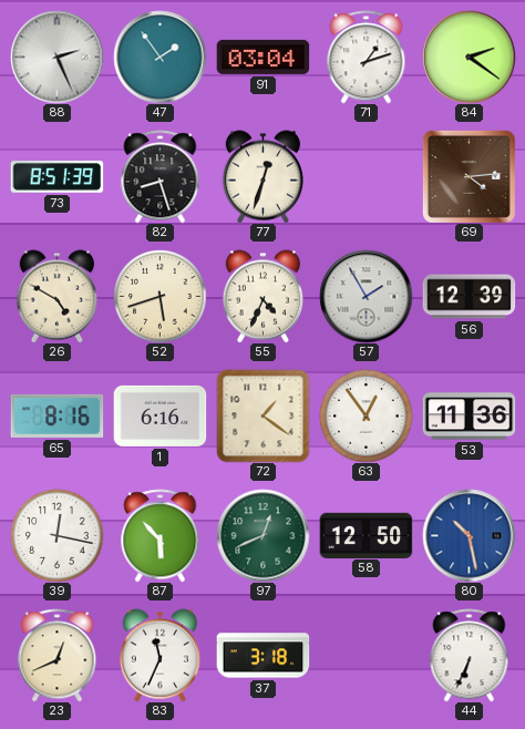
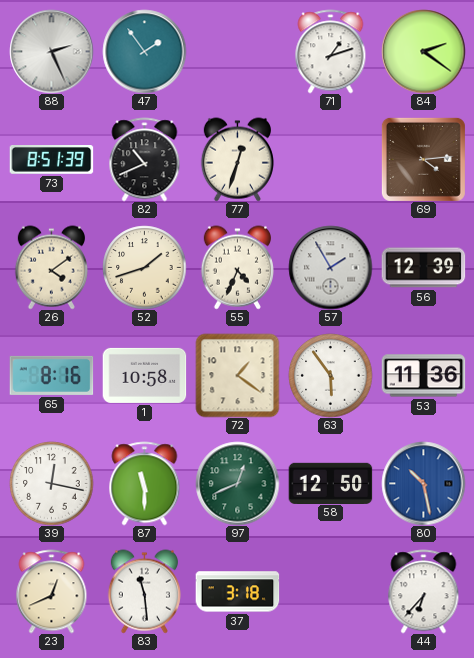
91: 03:04 -> none
82: 8:27 -> 10:41
26: 4:50 -> 4:09
52: 5:42 -> 1:42
1: 6:16 -> 10:58
63: 12:54 -> 5:54
87: 5:53 -> 11:30
83: 11:34 -> 11:29
44: 6:34 -> 6:37
